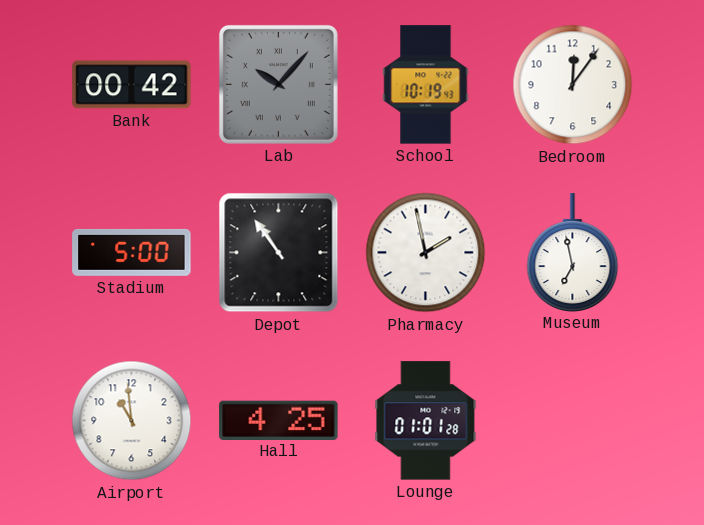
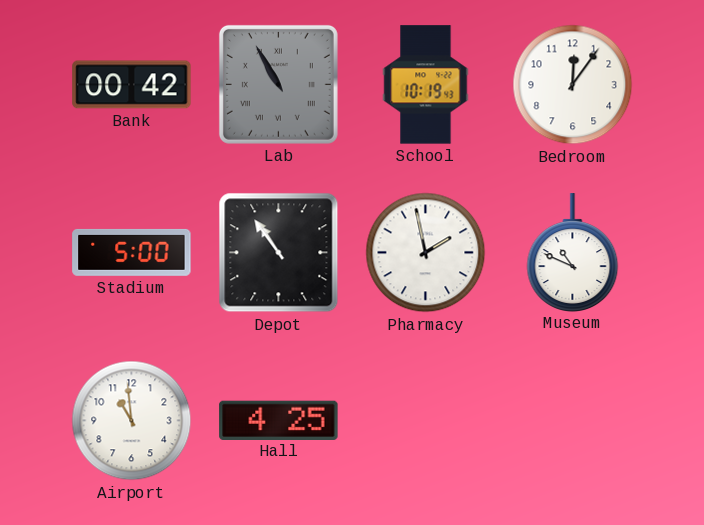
Lab: 10:07 -> 10:55
Museum: 6:58 -> 10:49
Lounge: 01:01 -> none
